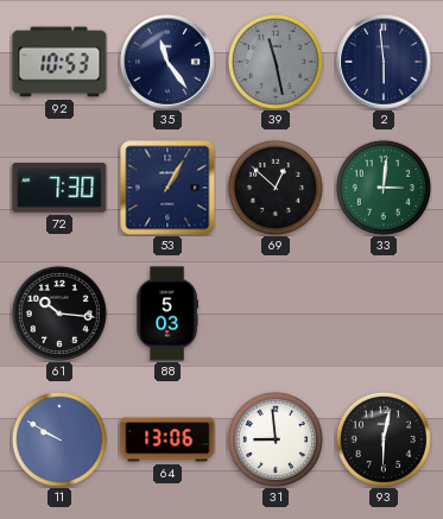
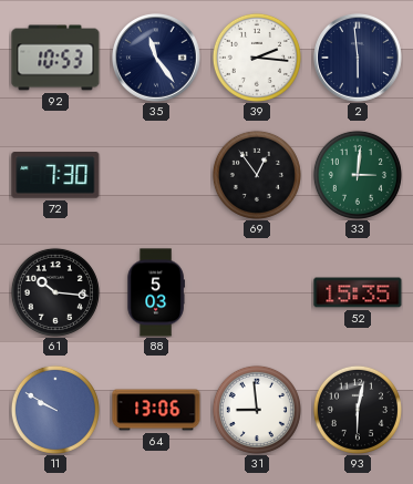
39: 11:28 -> 2:16
39 dial: grey -> white
53: 1:05 -> none
69: 12:52 -> 12:54
52: none -> 15:35
